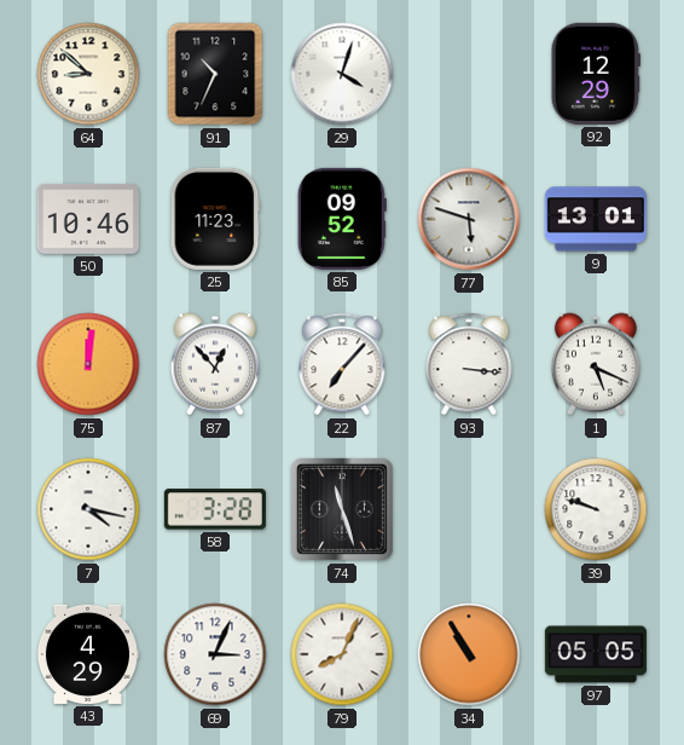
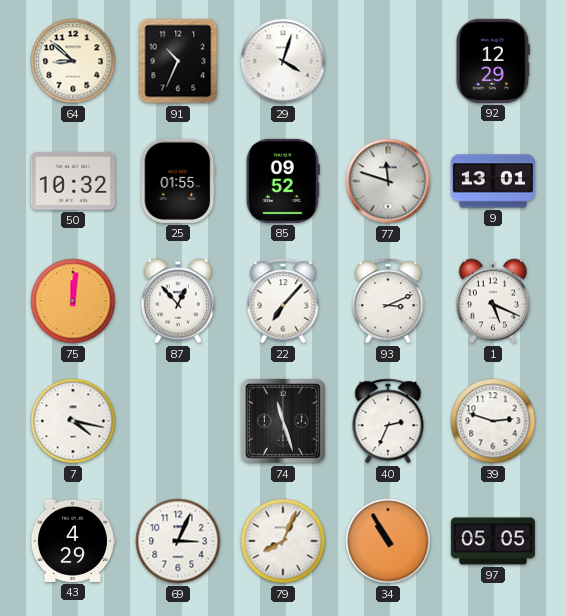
50: 10:46 -> 10:32
25: 11:23 -> 01:55
77: 5:48 -> 11:48
93: 3:16 -> 3:11
58: 3:28 -> none
40: none -> 2:34
39: 9:48 -> 2:48
